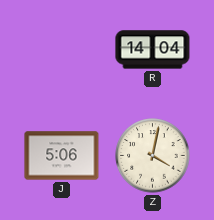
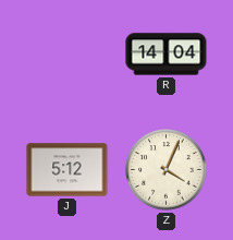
J: 5:06 -> 5:12
Z: 4:02 -> 4:04
